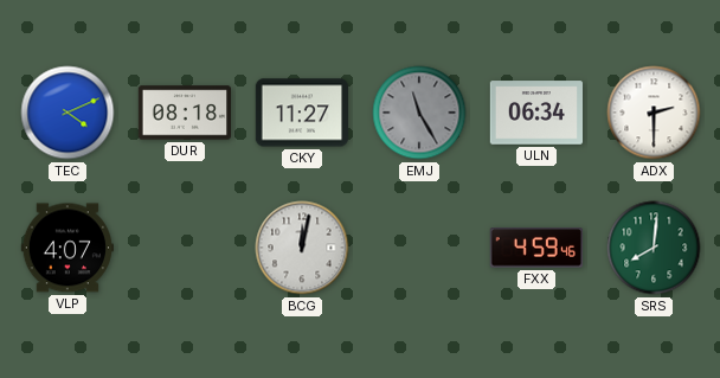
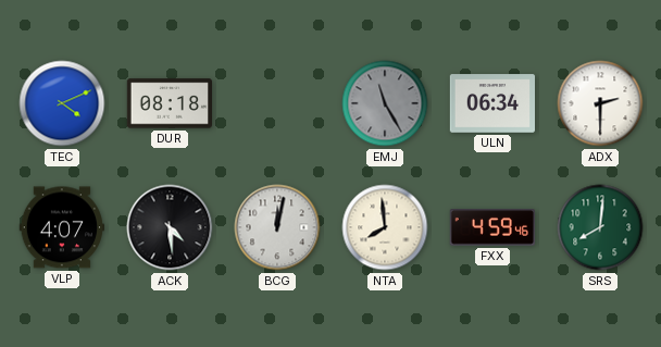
CKY: 11:27 -> none
ACK: none -> 4:29
NTA: none -> 7:59
